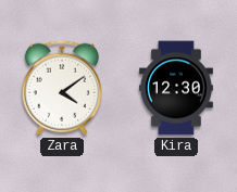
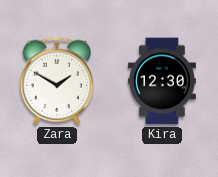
Zara: 4:09 -> 1:50
